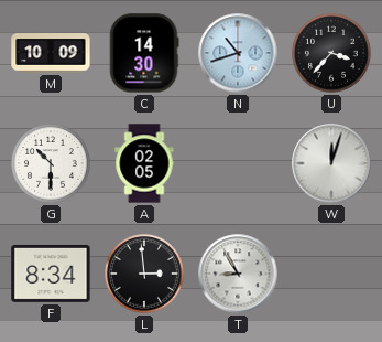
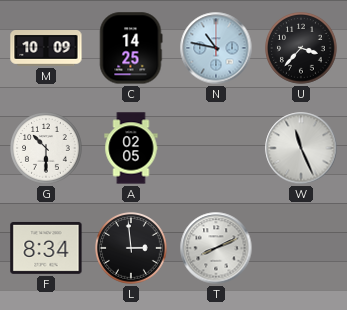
C: 14:30 -> 14:25
N: 10:42 -> 10:47
W: 12:03 -> 11:26
T: 8:55 -> 8:11
